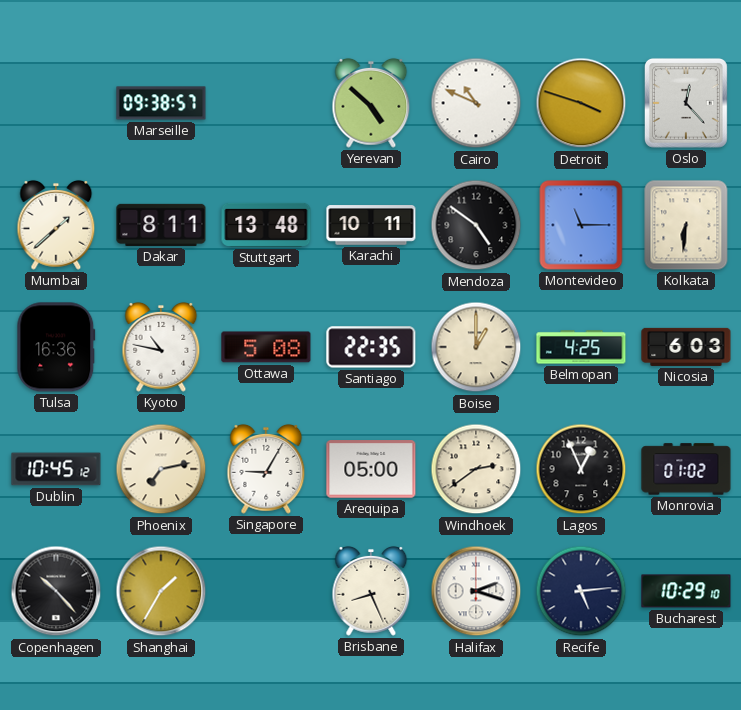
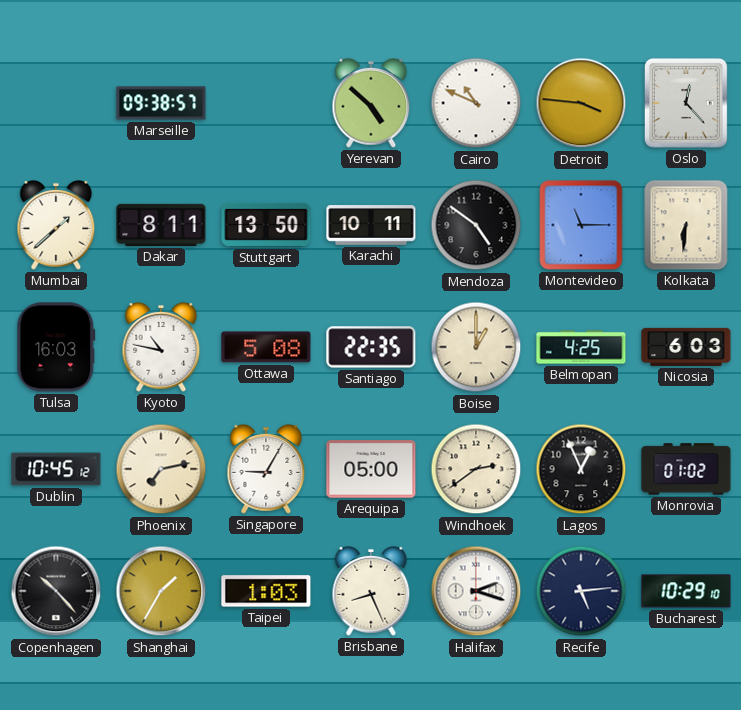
Detroit: 3:48 -> 3:46
Stuttgart: 13:48 -> 13:50
Tulsa: 16:36 -> 16:03
Taipei: none -> 1:03
